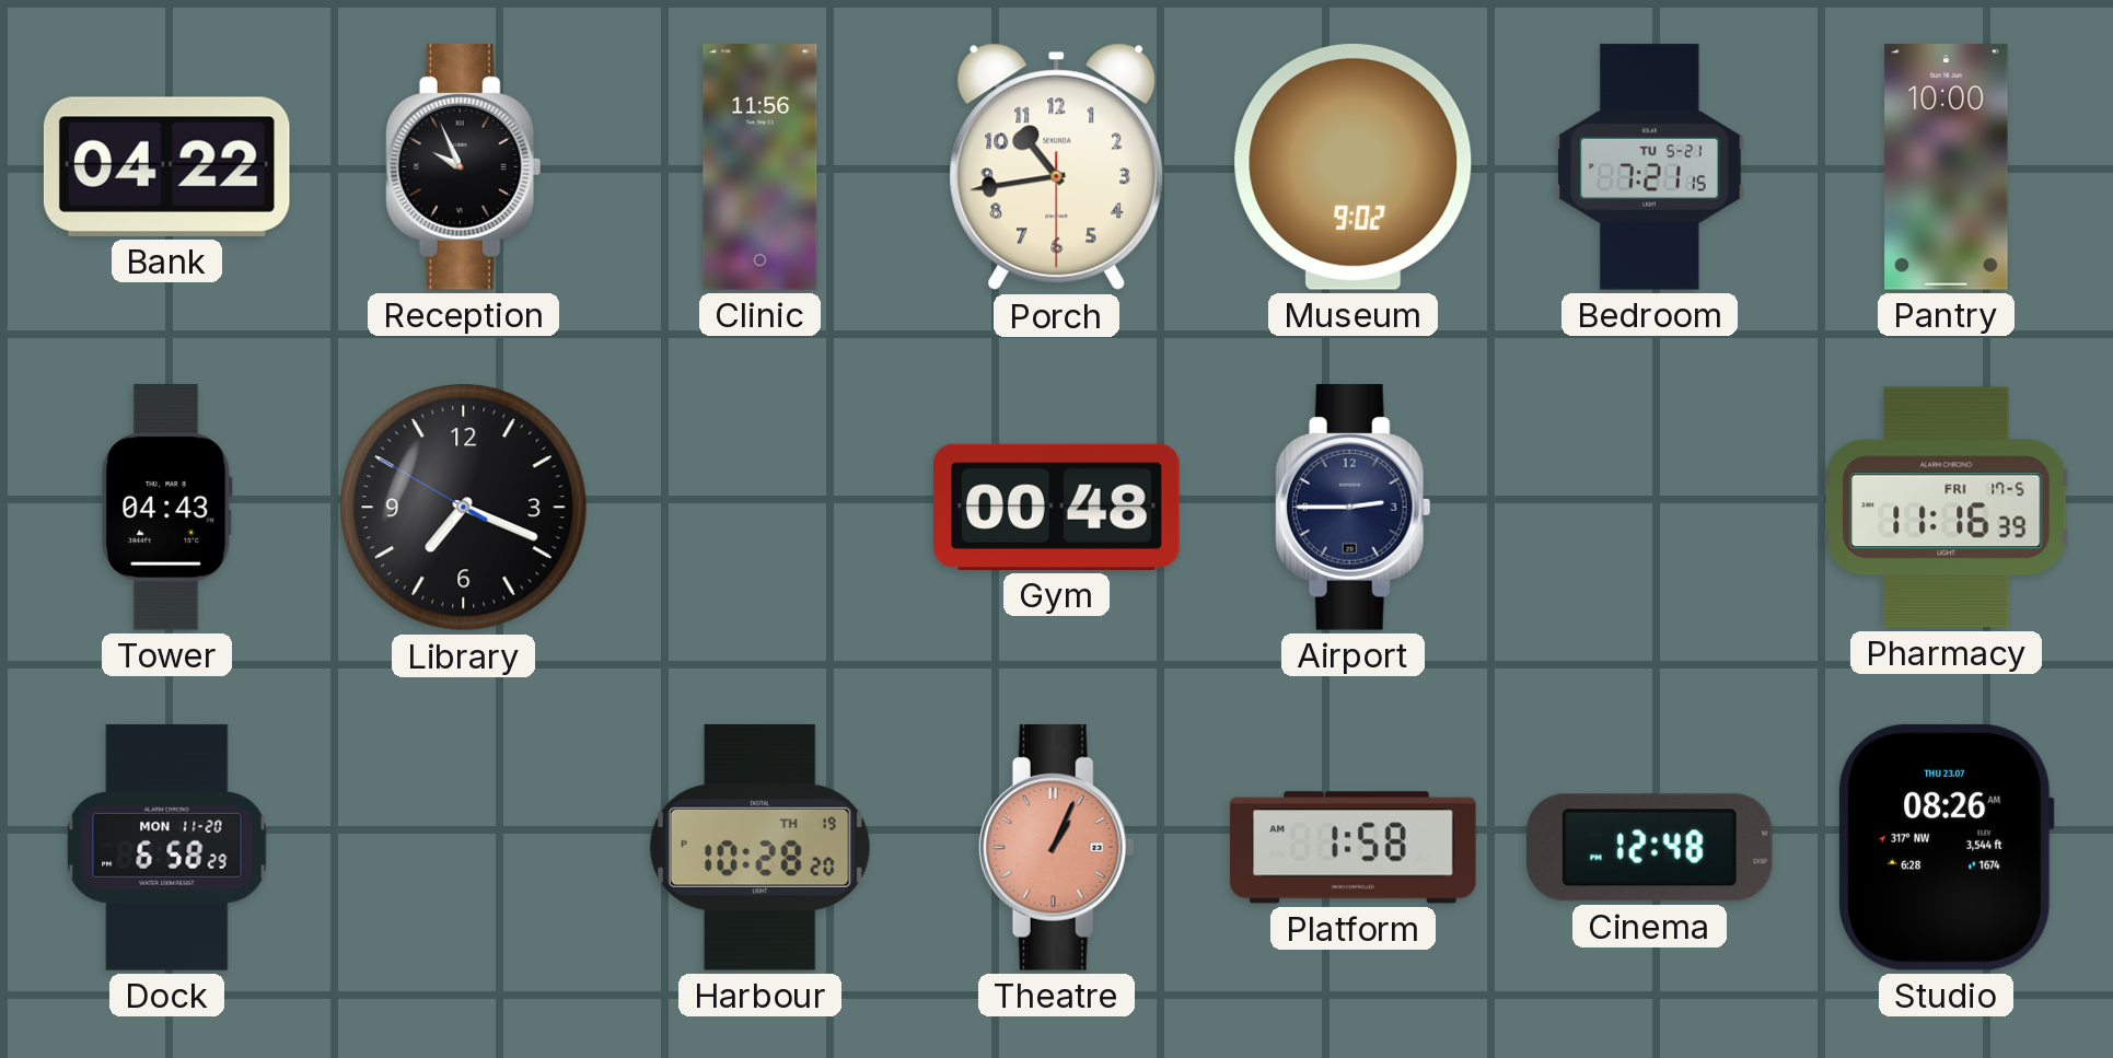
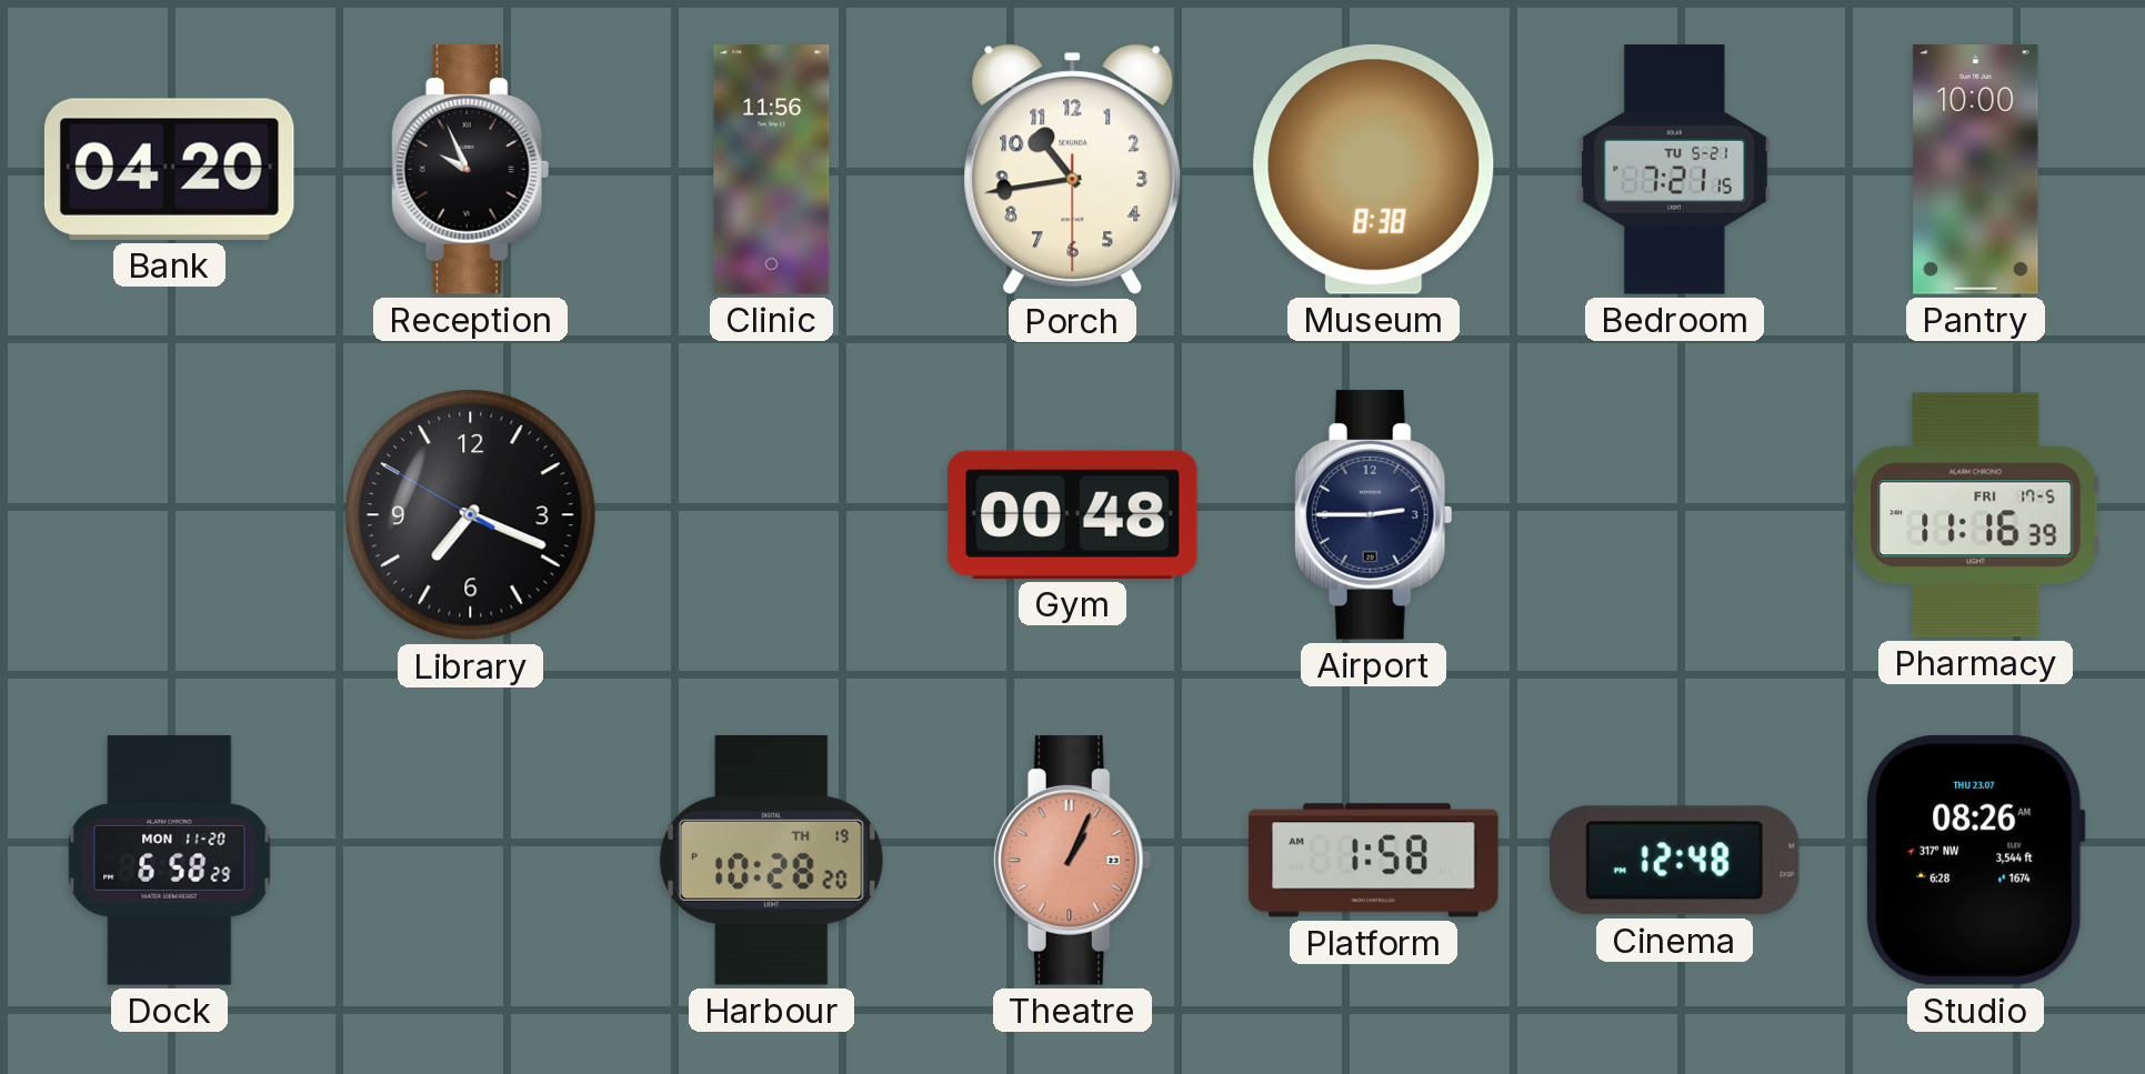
Bank: 04:22 -> 04:20
Museum: 9:02 -> 8:38
Tower: 04:43 -> none
